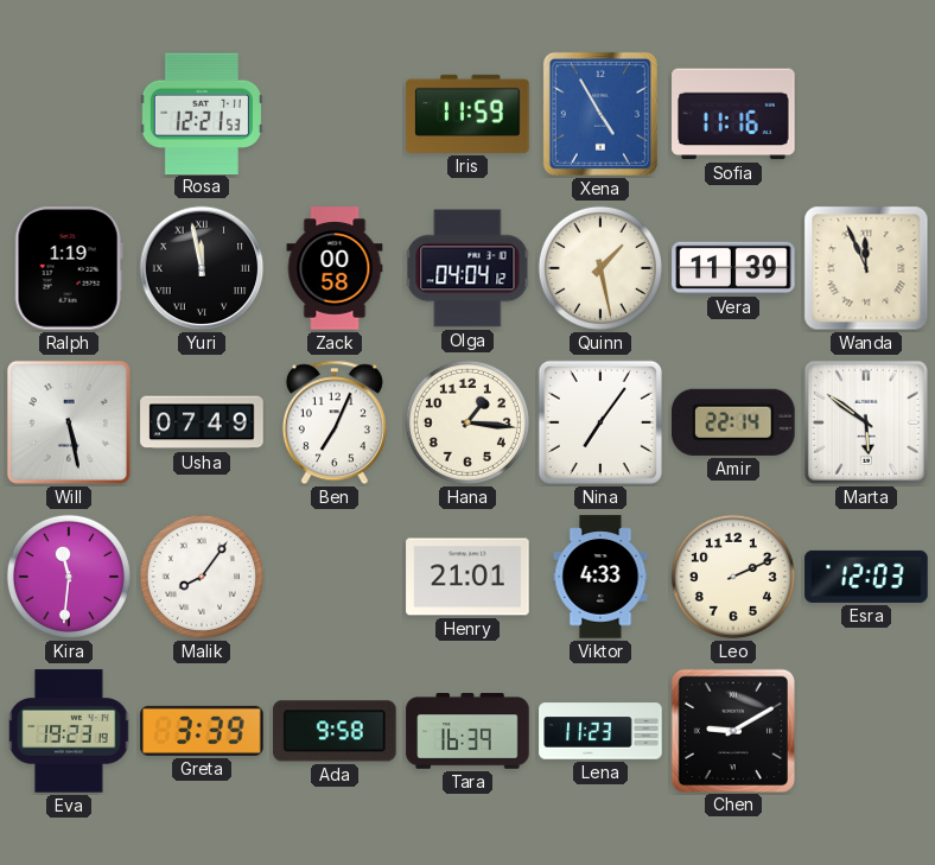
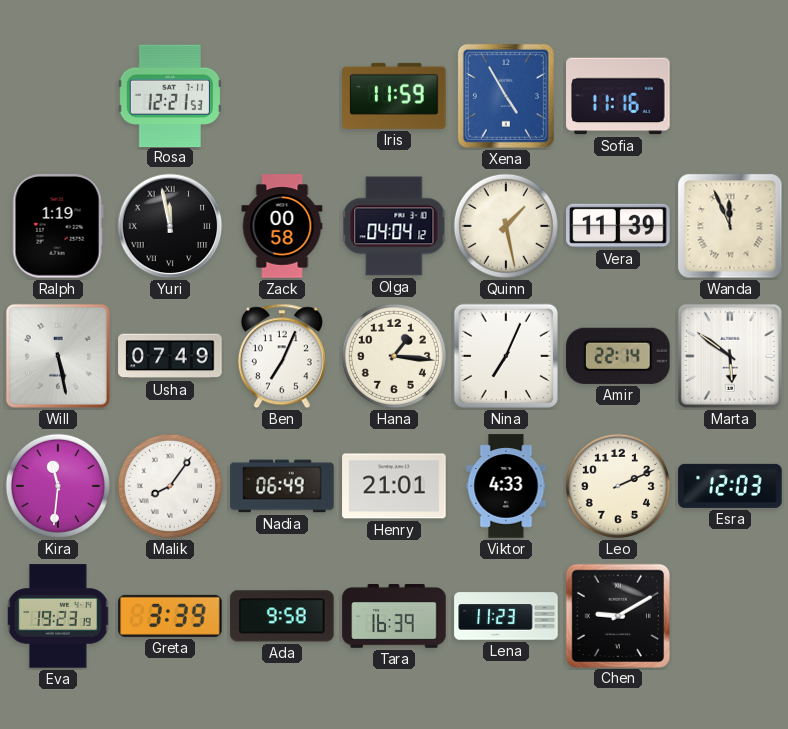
Nina: 7:06 -> 7:04
Nadia: none -> 06:49
